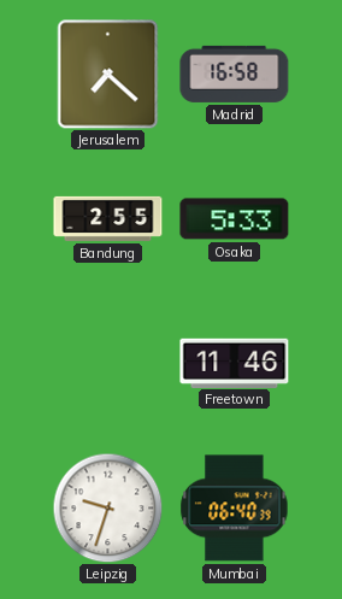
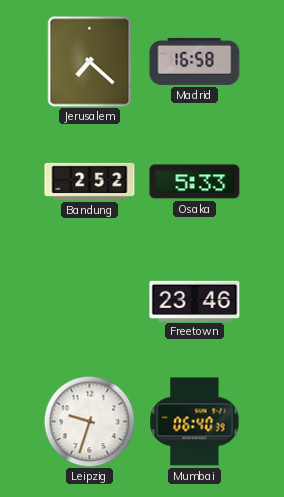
Bandung: 2:55 -> 2:52
Freetown: 11:46 -> 23:46
